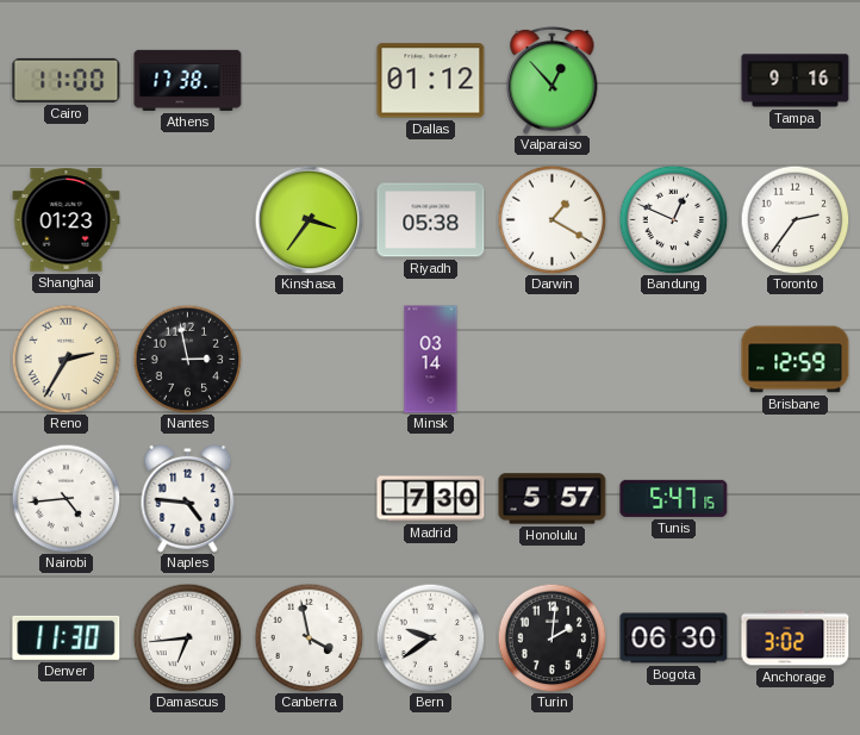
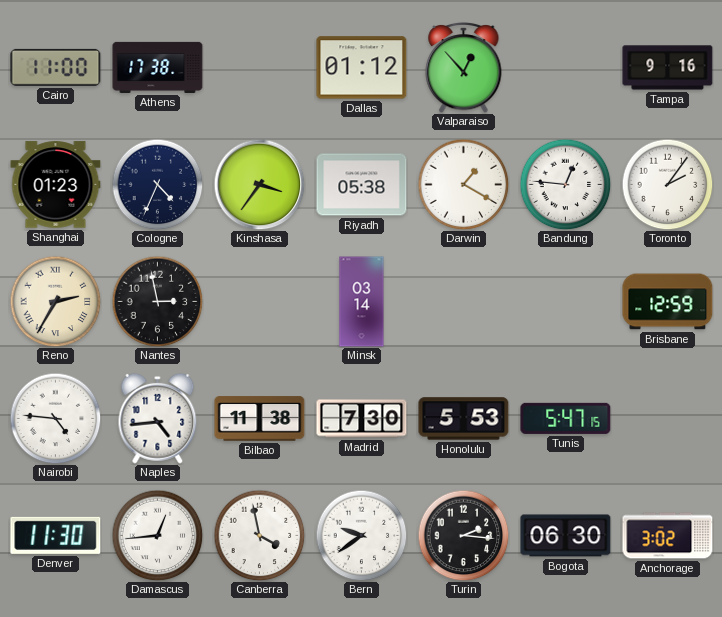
Cologne: none -> 4:34
Bandung: 12:49 -> 12:46
Toronto: 2:36 -> 2:06
Nairobi: 4:44 -> 4:46
Naples: 4:46 -> 4:44
Bilbao: none -> 11:38
Honolulu: 5:57 -> 5:53
Damascus: 6:44 -> 12:44
Turin: 2:01 -> 2:16
